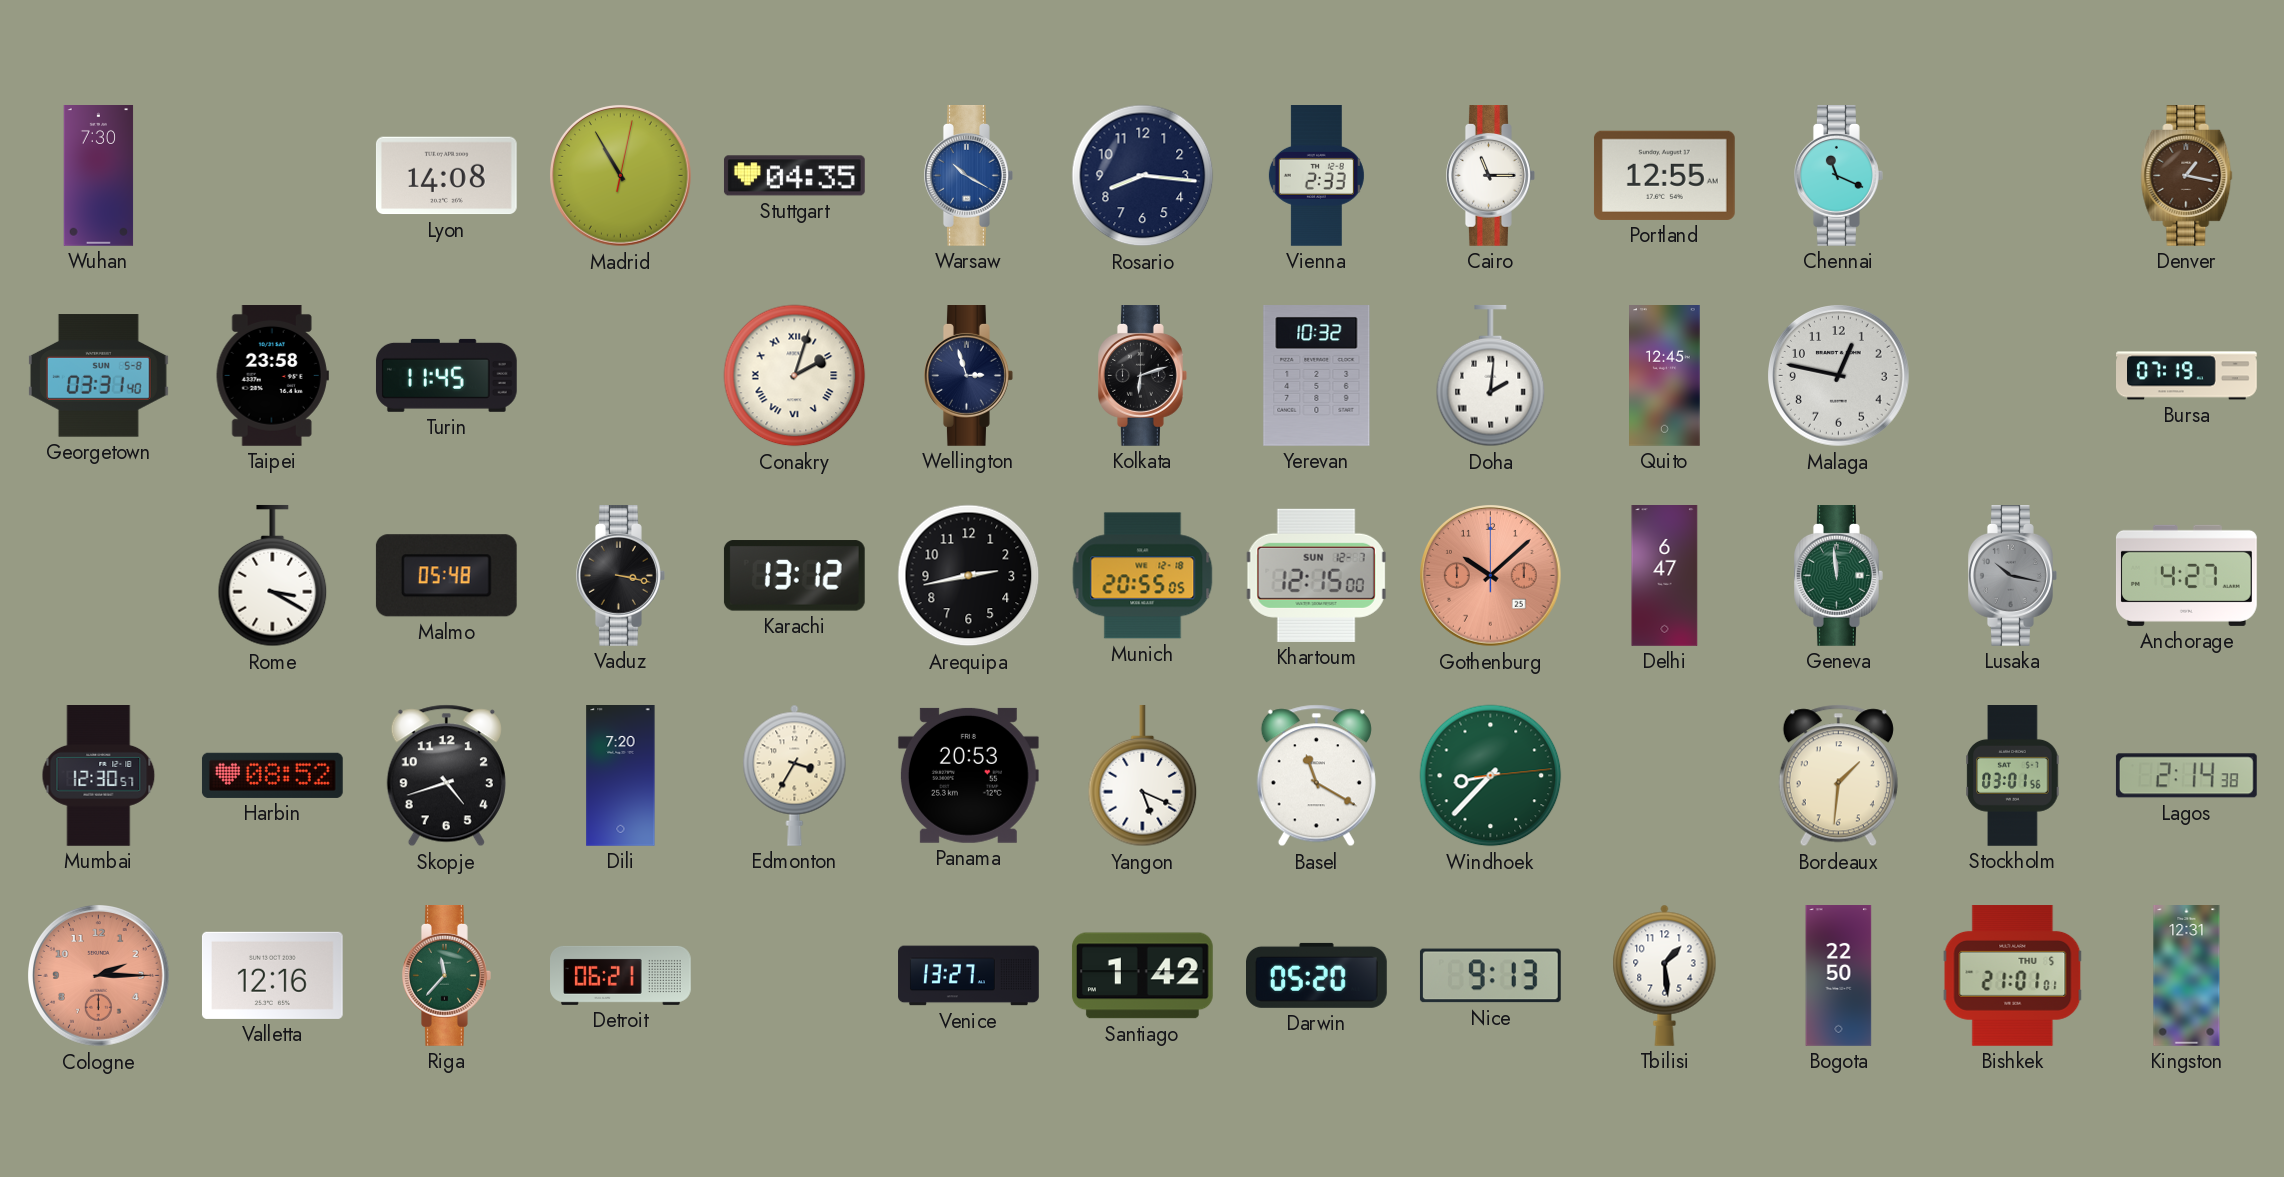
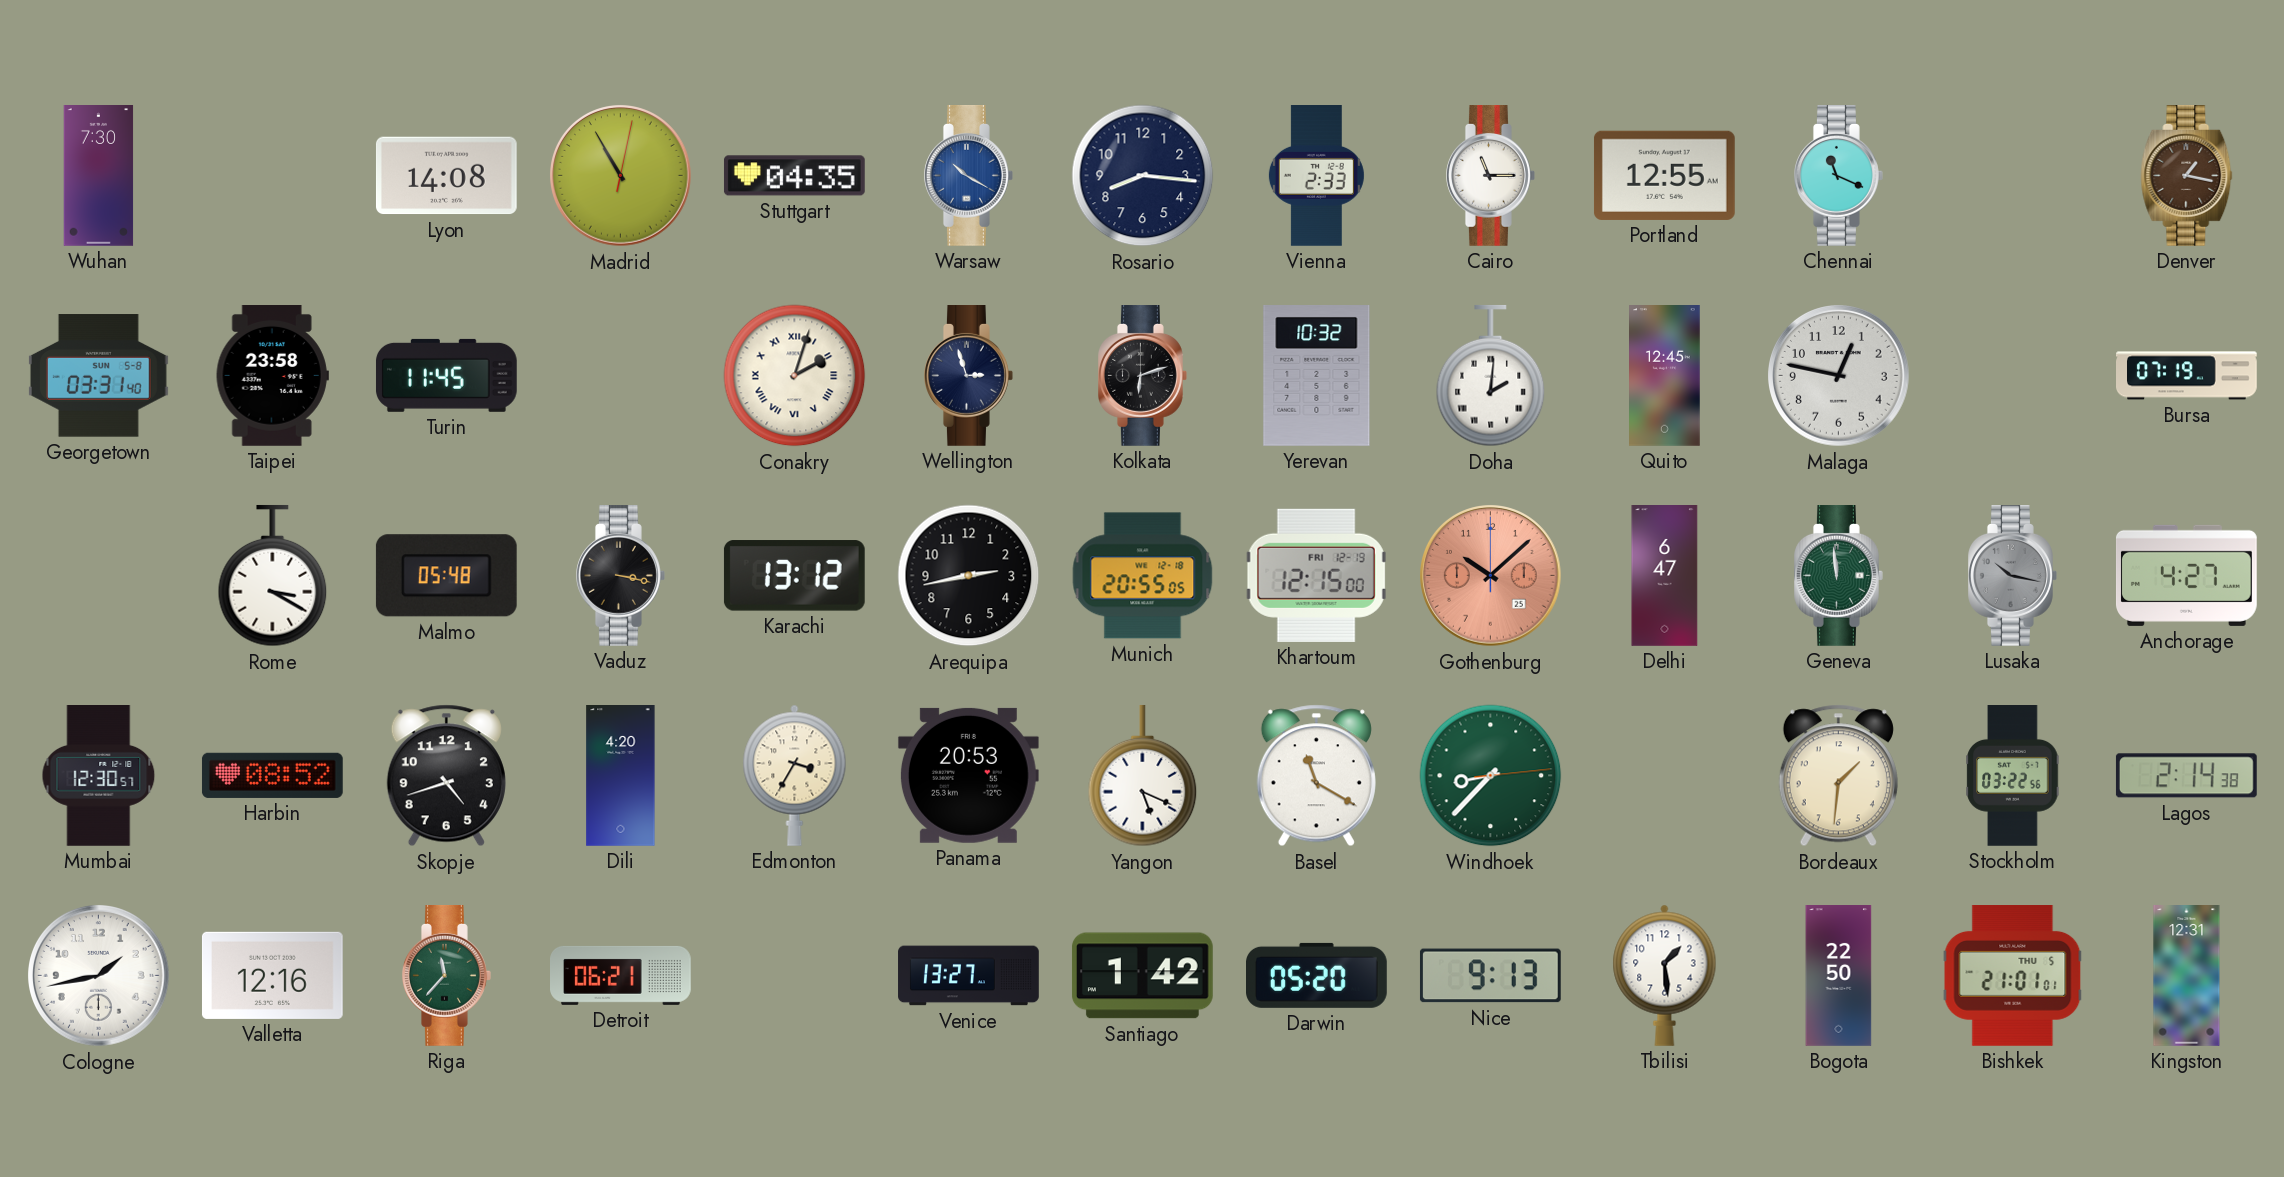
Khartoum date: SUN 12-7 -> FRI 12-19
Dili: 7:20 -> 4:20
Stockholm: 03:01 -> 03:22
Cologne: 2:15 -> 1:43
Cologne dial: salmon -> white
